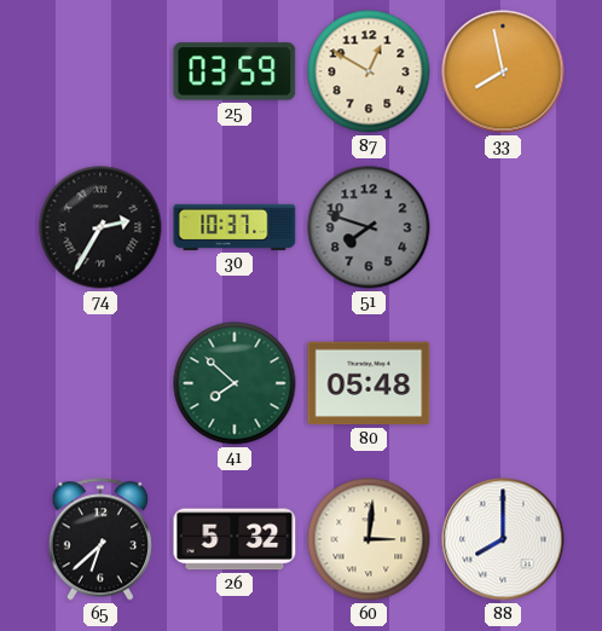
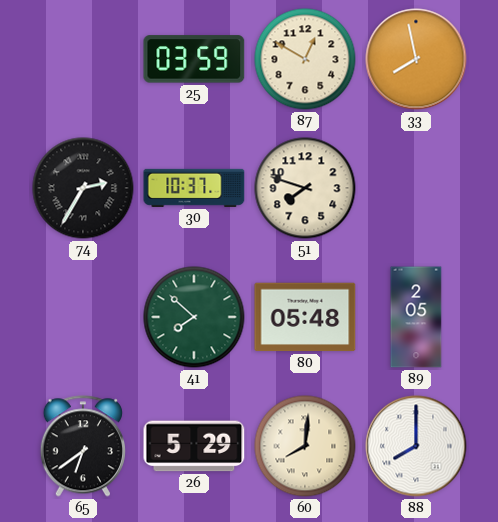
51 dial: grey -> cream
89: none -> 2:05
65: 6:38 -> 6:39
26: 5:32 -> 5:29
60: 3:01 -> 8:01
